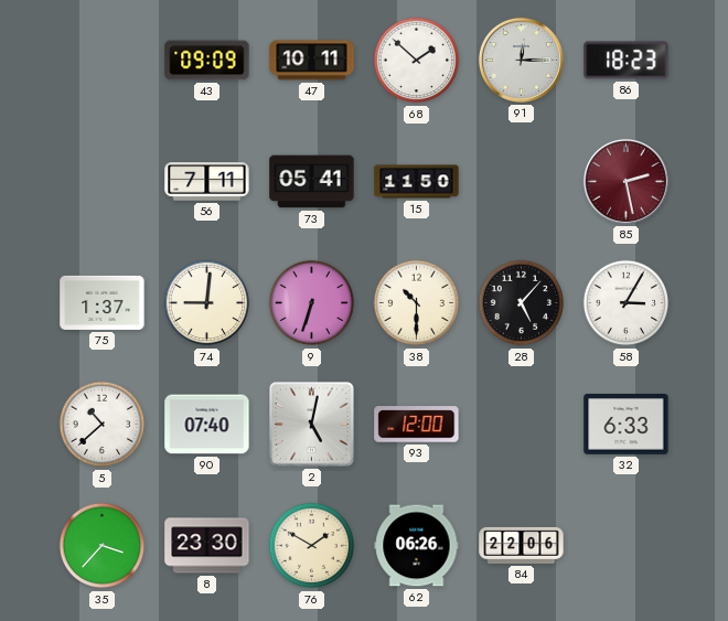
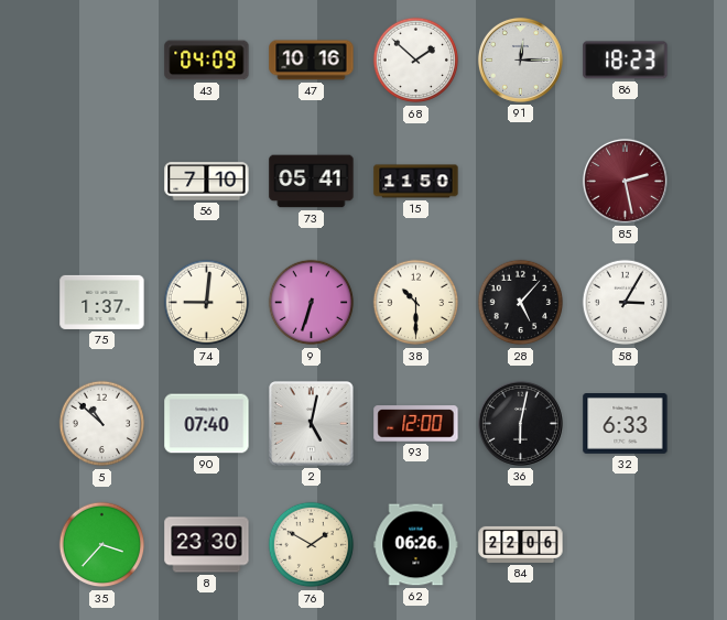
43: 09:09 -> 04:09
47: 10:11 -> 10:16
56: 7:11 -> 7:10
5: 10:38 -> 10:52
36: none -> 6:02
